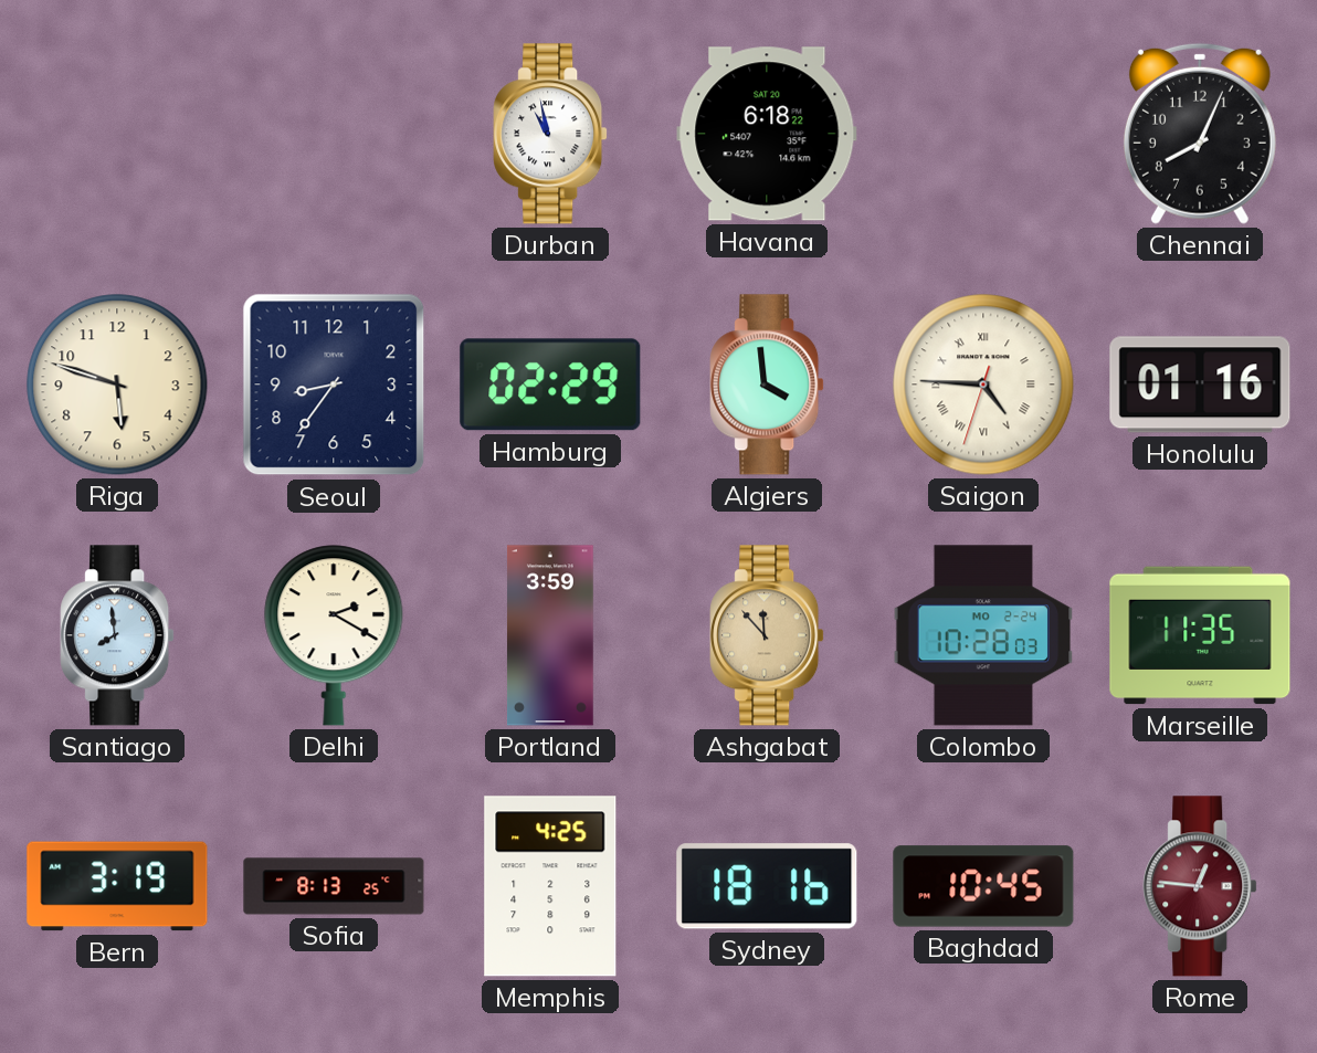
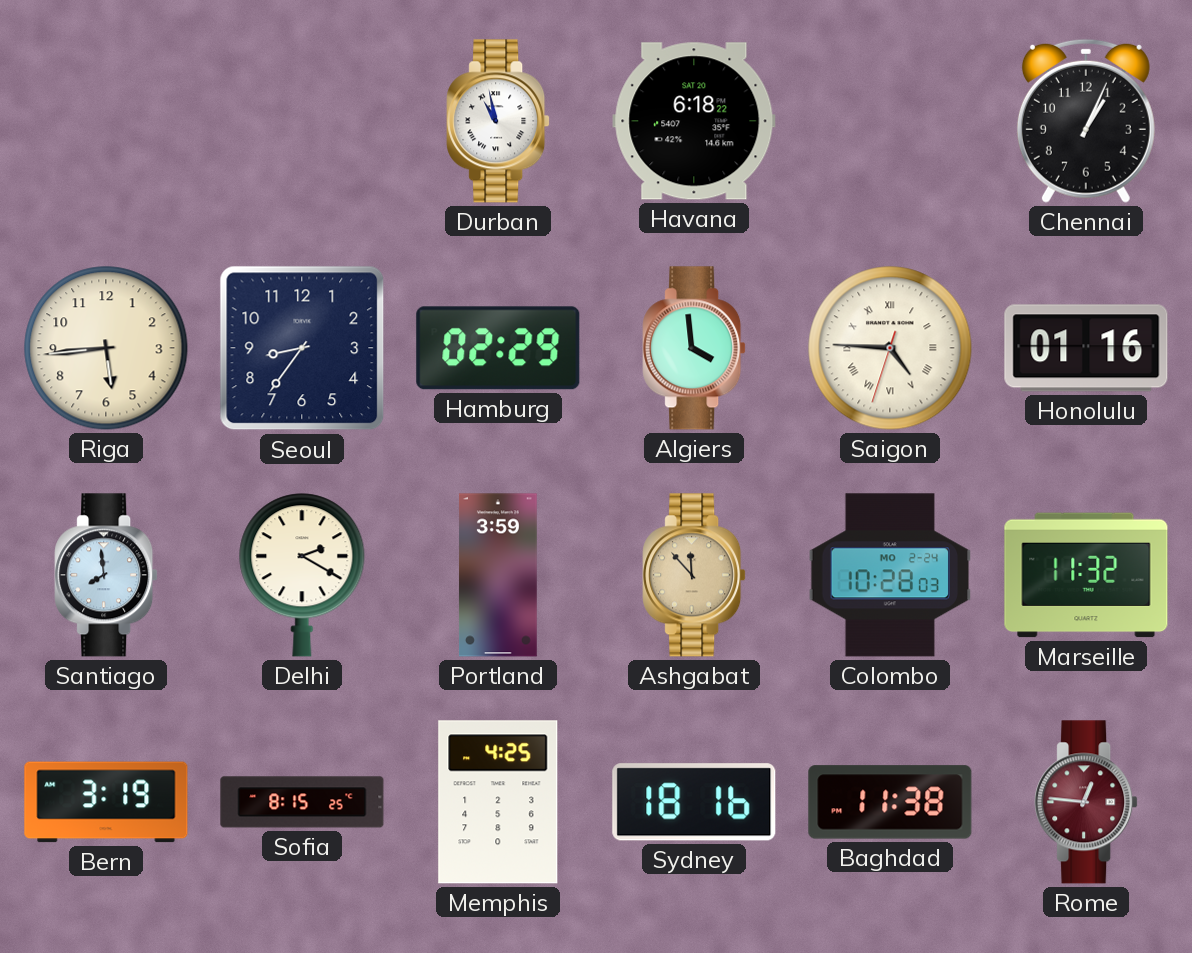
Chennai: 8:04 -> 1:04
Riga: 5:48 -> 5:44
Marseille: 11:35 -> 11:32
Sofia: 8:13 -> 8:15
Baghdad: 10:45 -> 11:38
